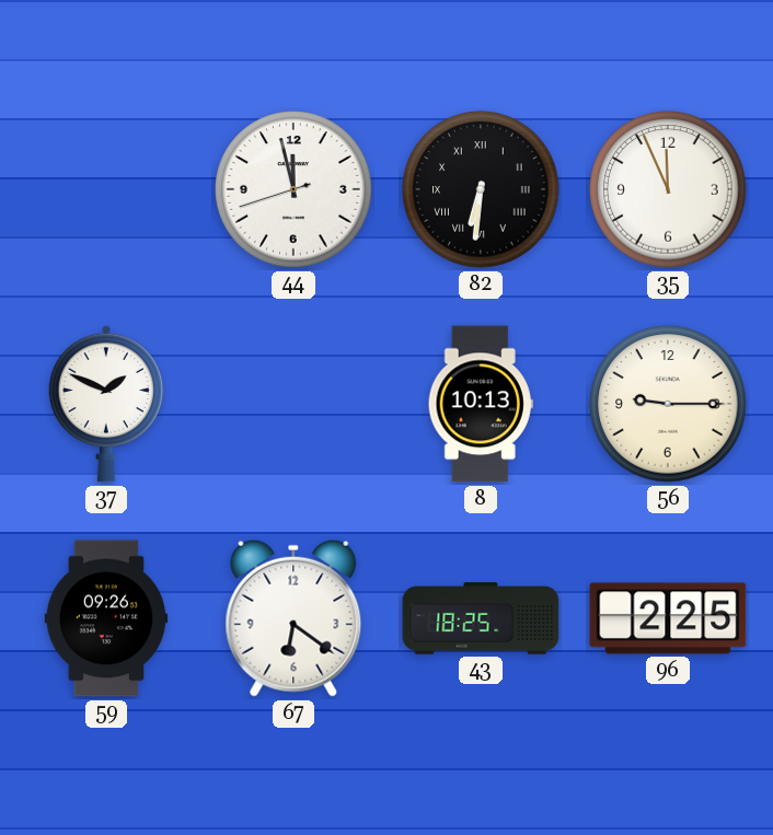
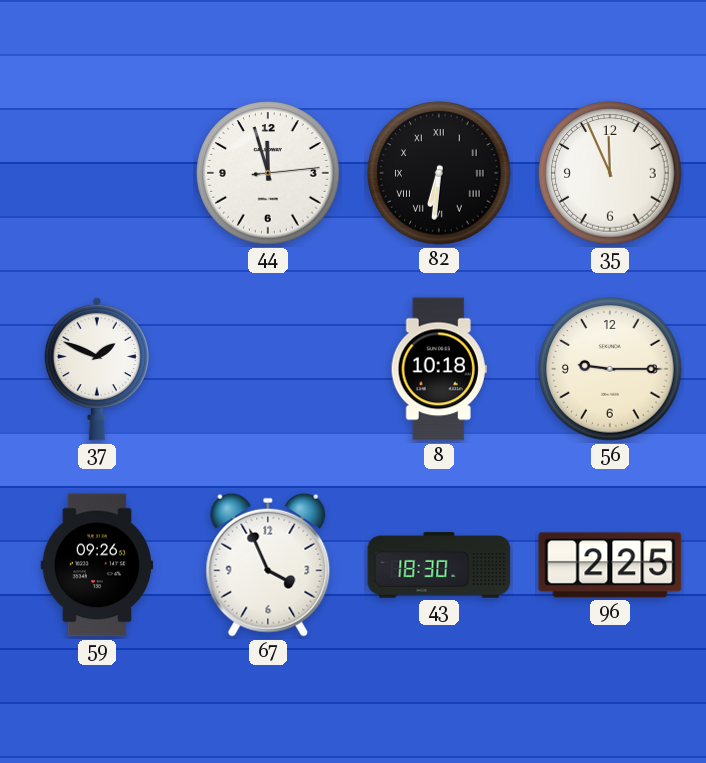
44: 11:57:42 -> 11:57:14
8: 10:13 -> 10:18
67: 6:21 -> 3:56
43: 18:25 -> 18:30
